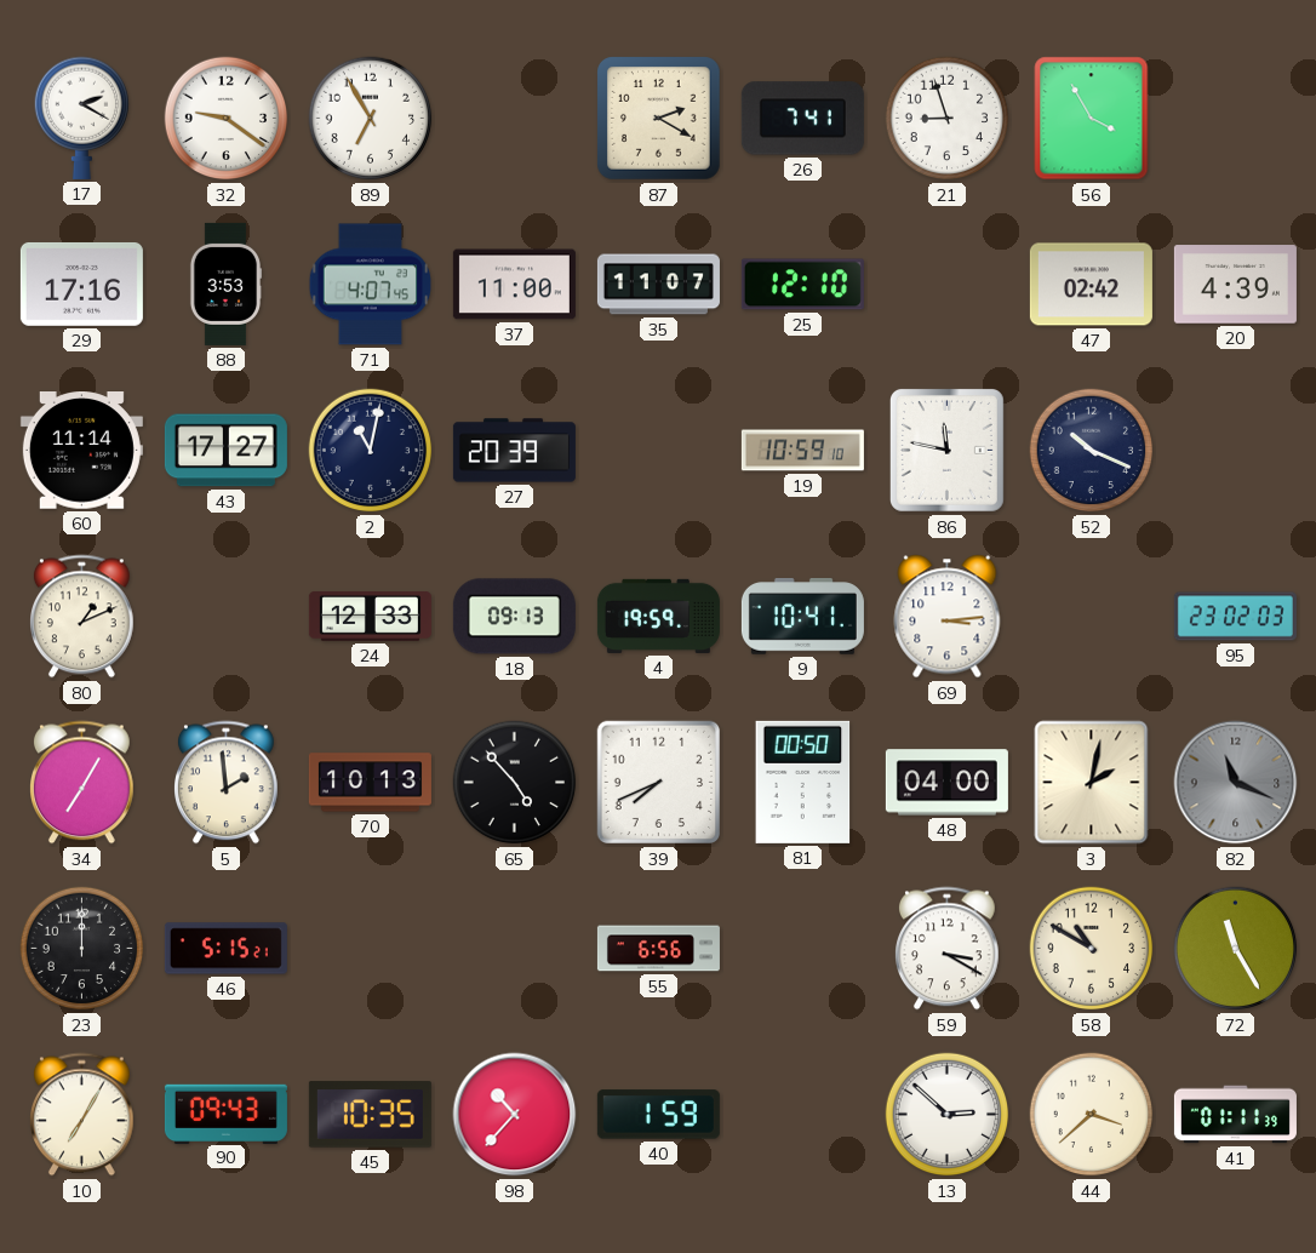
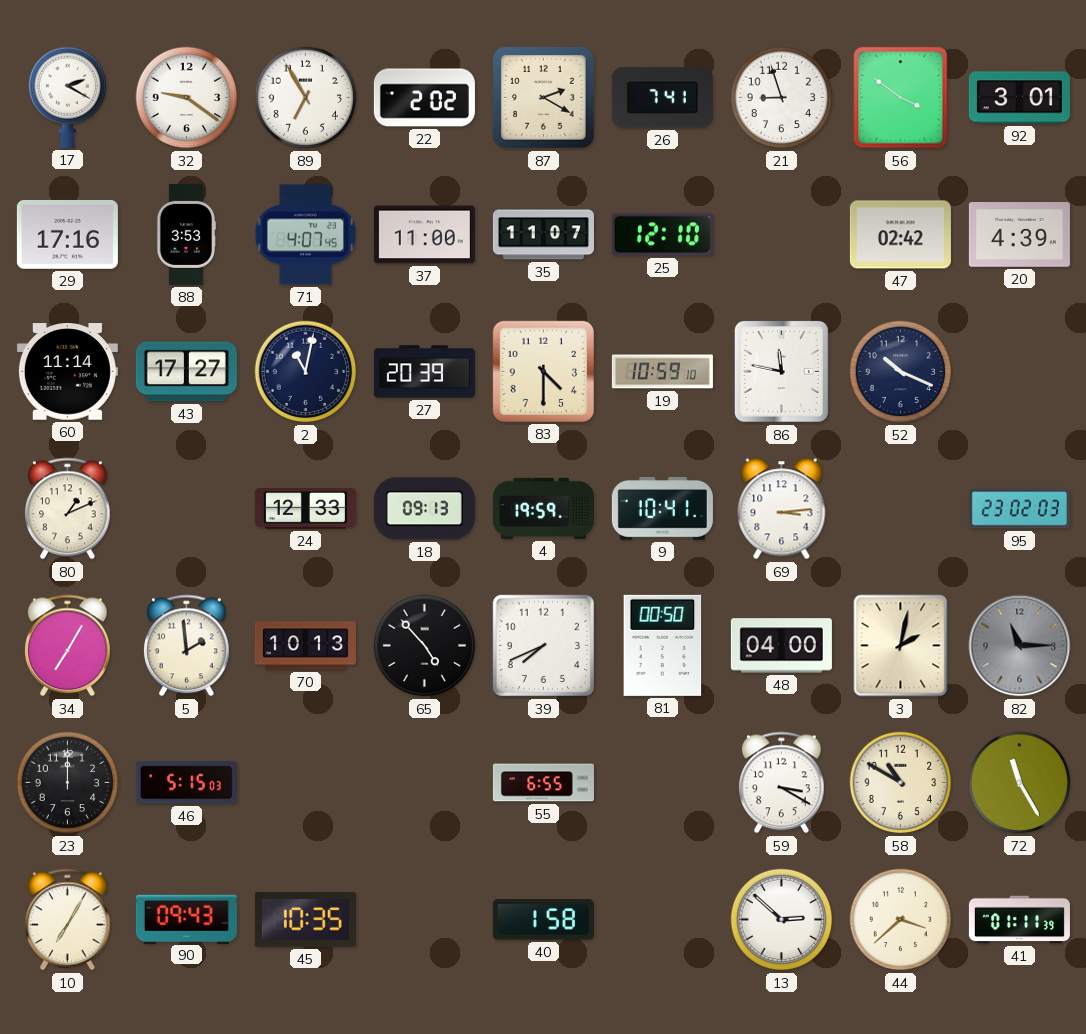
22: none -> 2:02
56: 3:55 -> 3:51
92: none -> 3:01
83: none -> 4:30
82: 11:19 -> 11:15
46: 5:15:21 -> 5:15:03
55: 6:56 -> 6:55
98: 10:37 -> none
40: 1:59 -> 1:58
